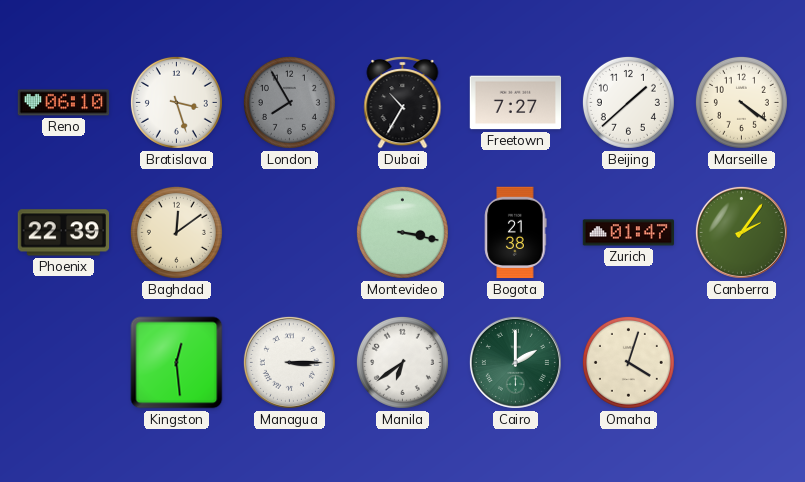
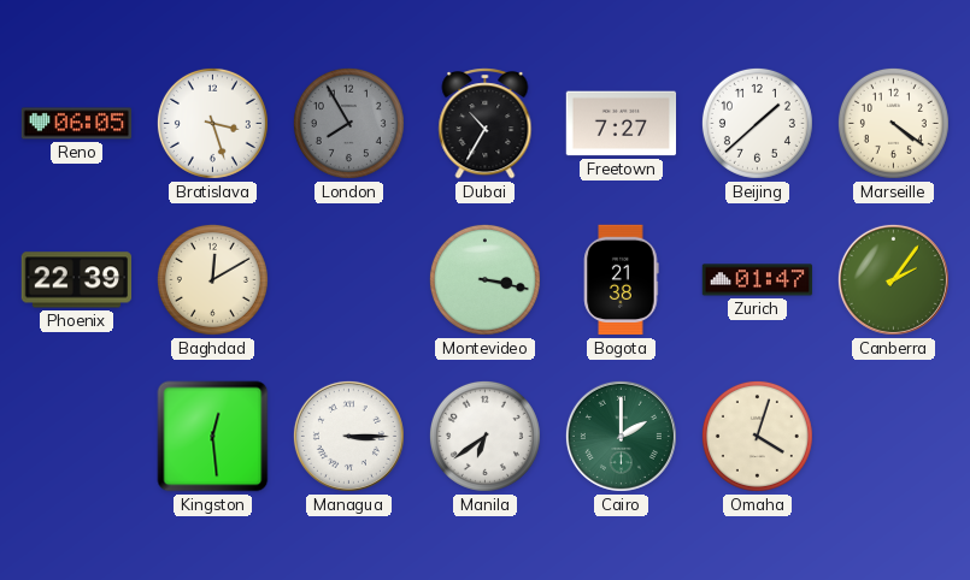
Reno: 06:10 -> 06:05
Baghdad: 12:09 -> 12:10
